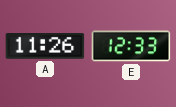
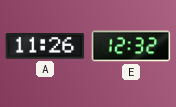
E: 12:33 -> 12:32
